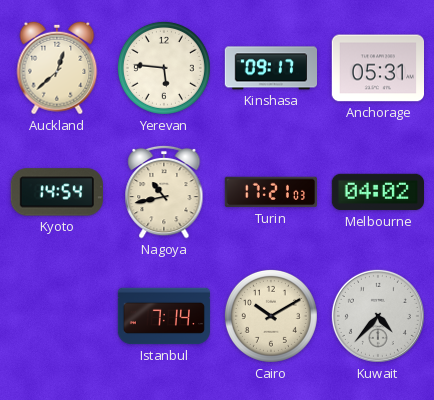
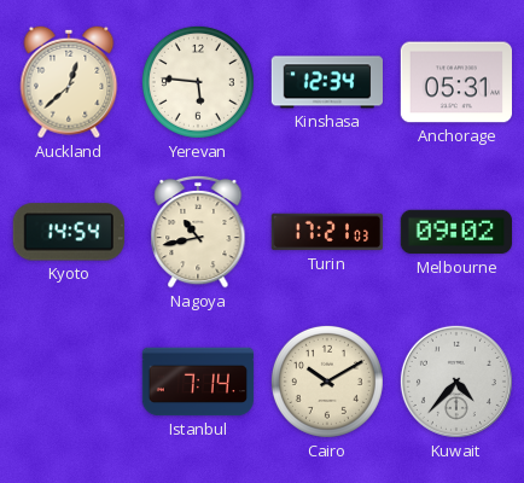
Kinshasa: 09:17 -> 12:34
Melbourne: 04:02 -> 09:02
